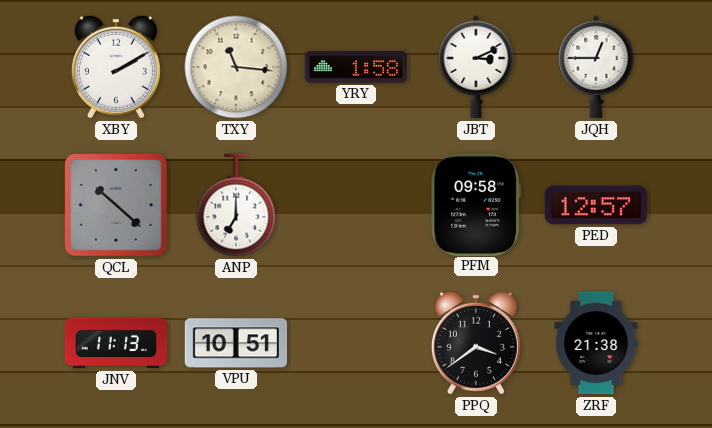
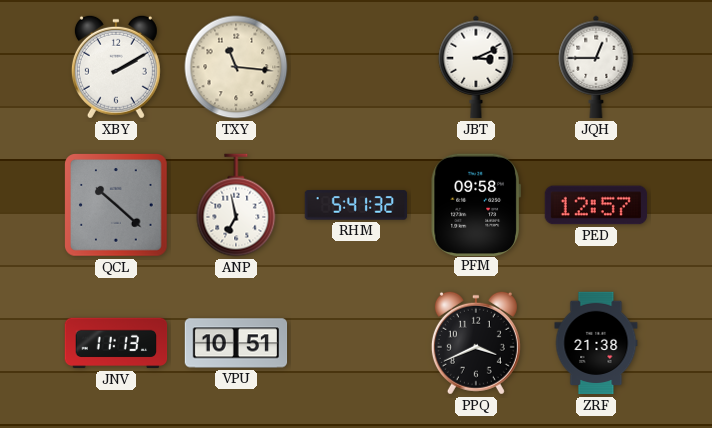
YRY: 1:58 -> none
ANP: 7:00 -> 6:58
RHM: none -> 5:41
PPQ: 3:39 -> 3:41
